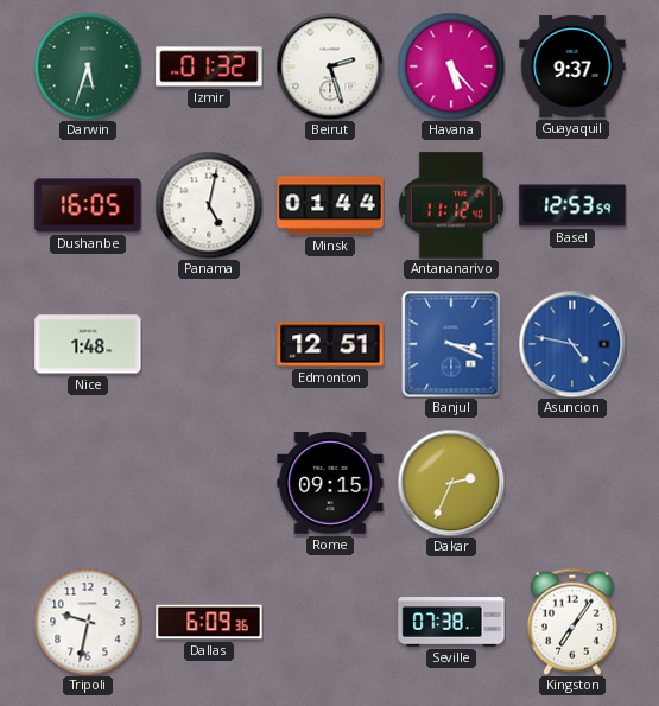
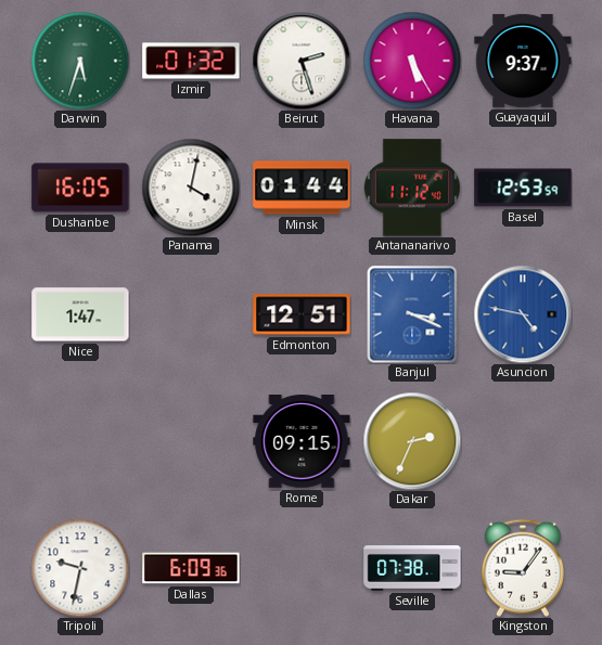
Havana: 5:23 -> 5:25
Panama: 5:02 -> 4:02
Nice: 1:48 -> 1:47
Kingston: 7:06 -> 9:06
